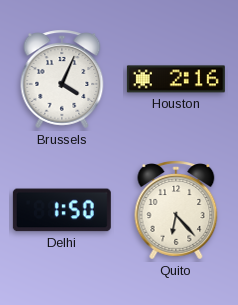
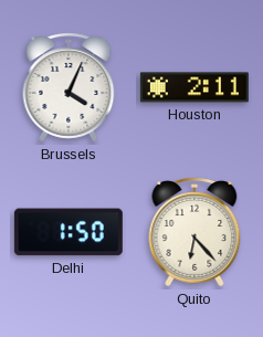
Houston: 2:16 -> 2:11
